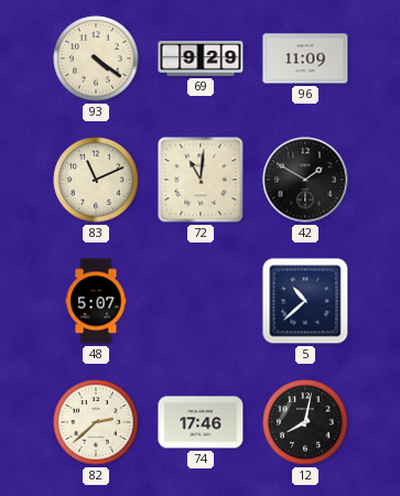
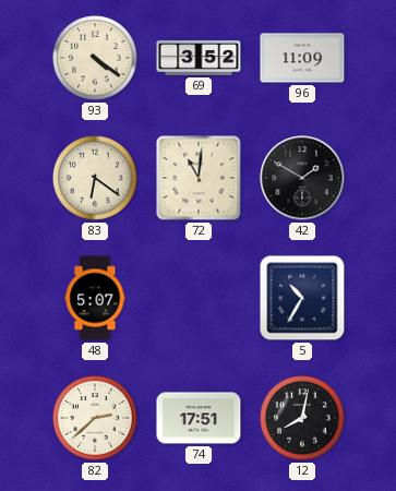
69: 9:29 -> 3:52
83: 11:11 -> 6:21
5: 10:38 -> 10:35
74: 17:46 -> 17:51
